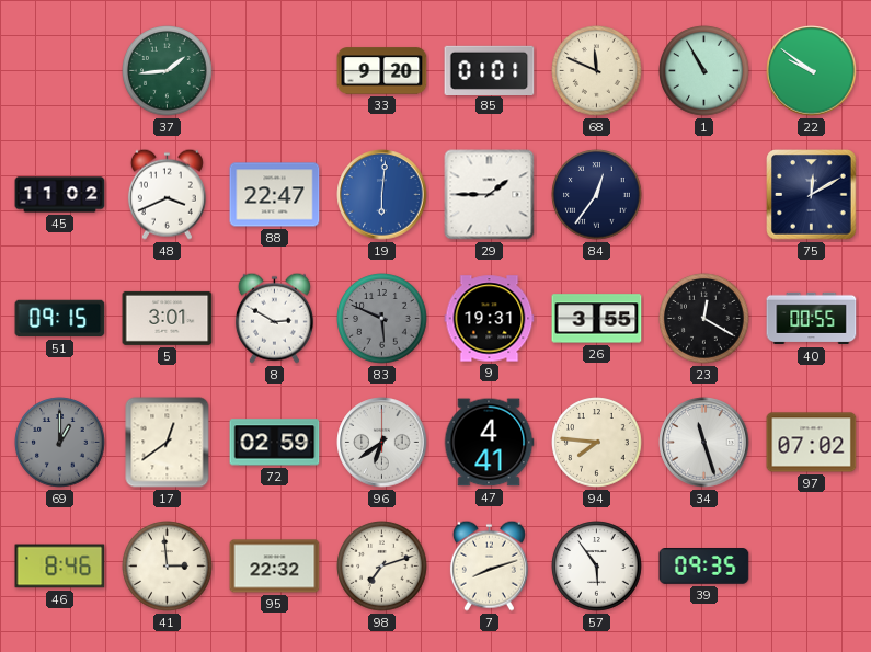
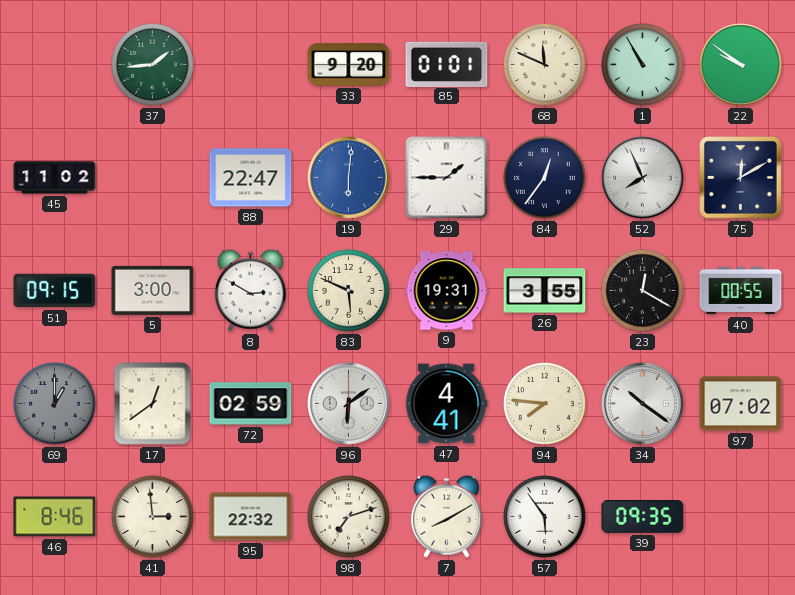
48: 3:41 -> none
52: none -> 7:56
5: 3:01 -> 3:00
83 dial: grey -> cream
96: 6:39 -> 6:09
34: 11:27 -> 10:21
7: 8:12 -> 8:10
